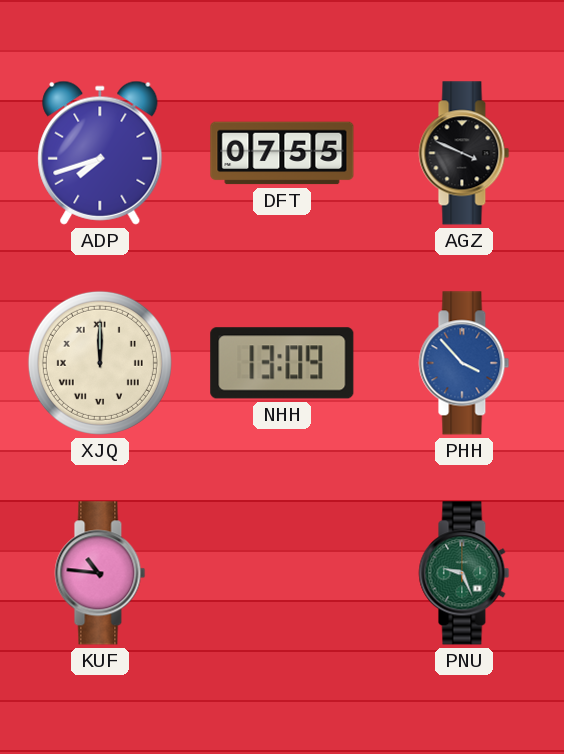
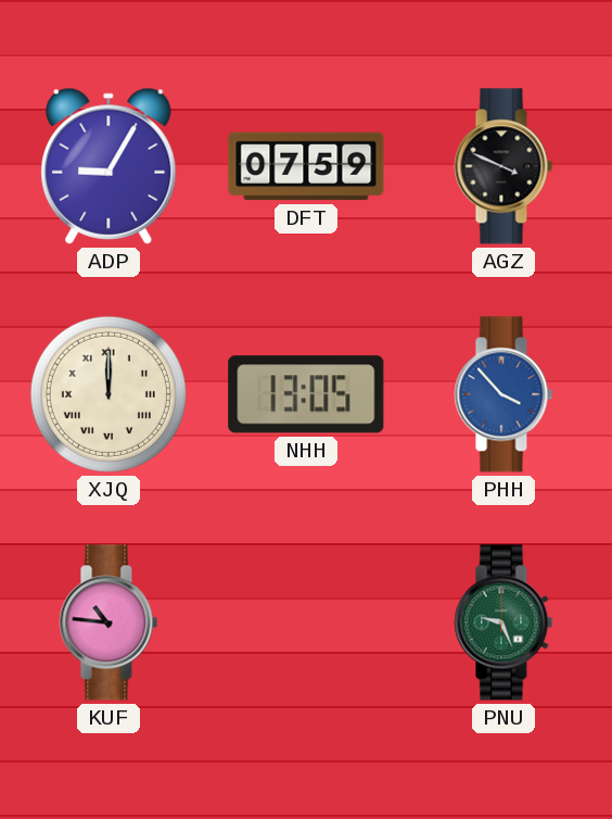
ADP: 7:42 -> 9:05
DFT: 07:55 -> 07:59
NHH: 13:09 -> 13:05
